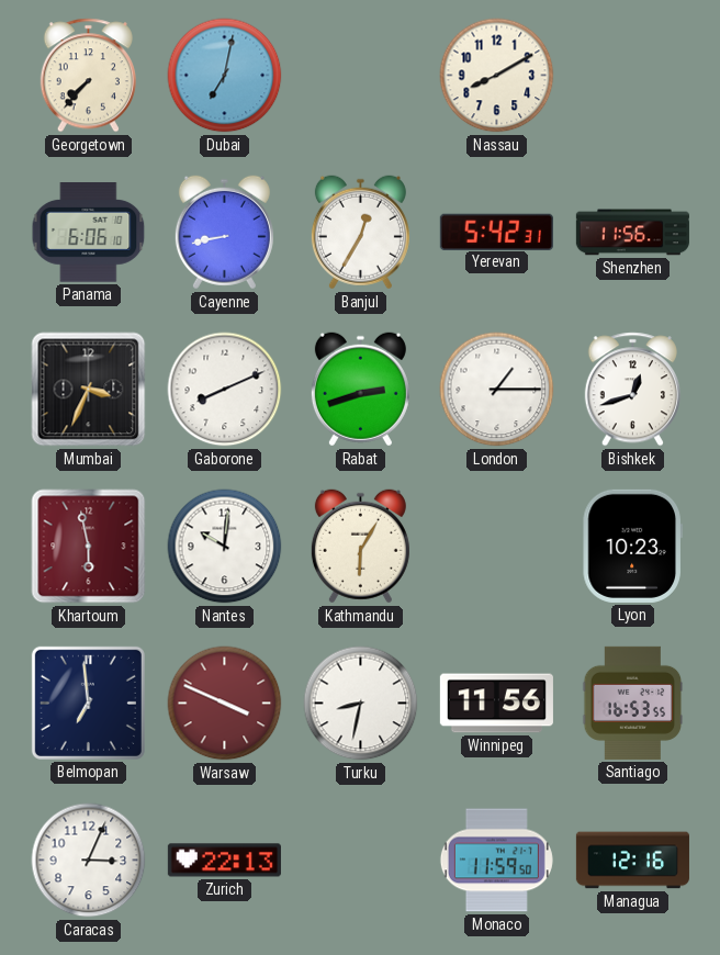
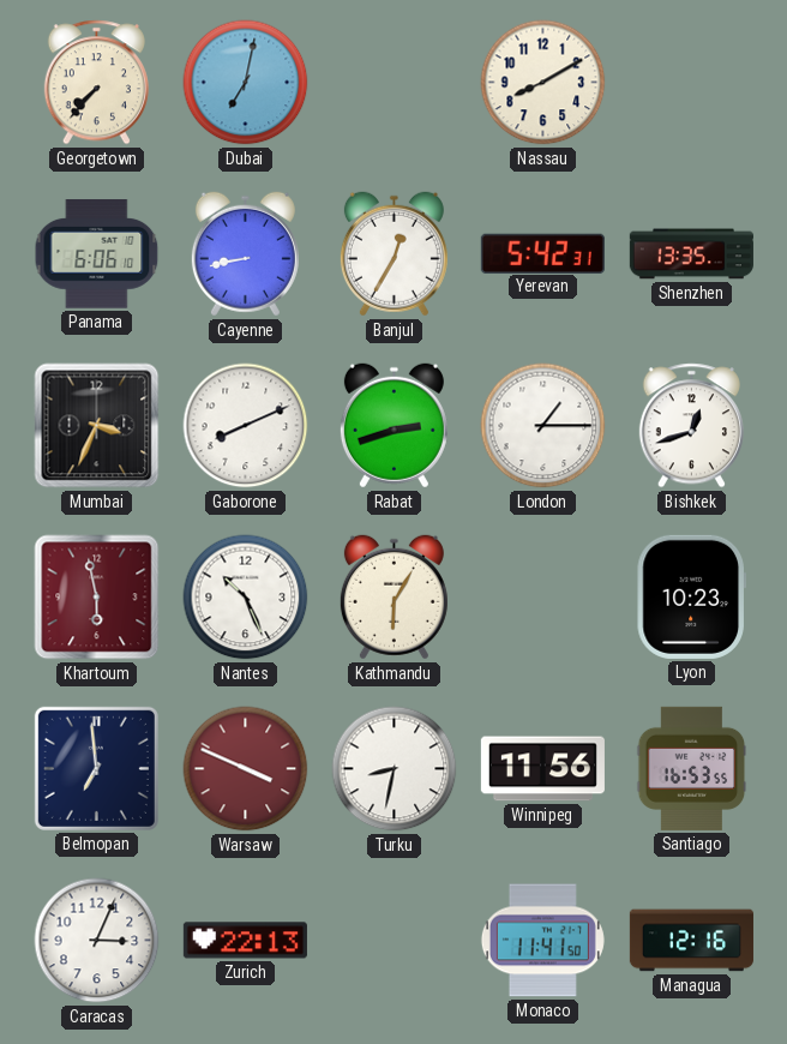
Shenzhen: 11:56 -> 13:35
Nantes: 10:01 -> 10:26
Monaco: 11:59 -> 11:41
